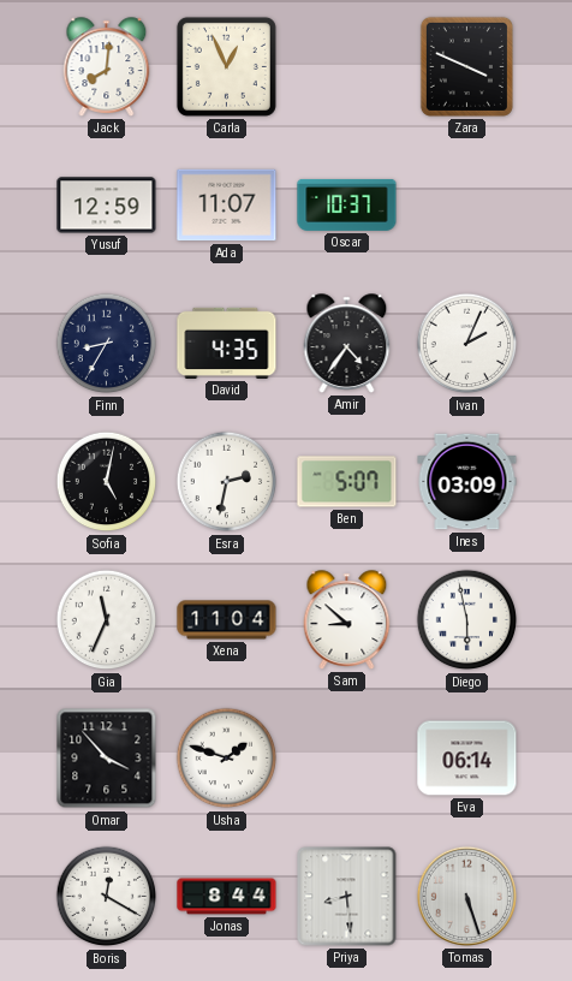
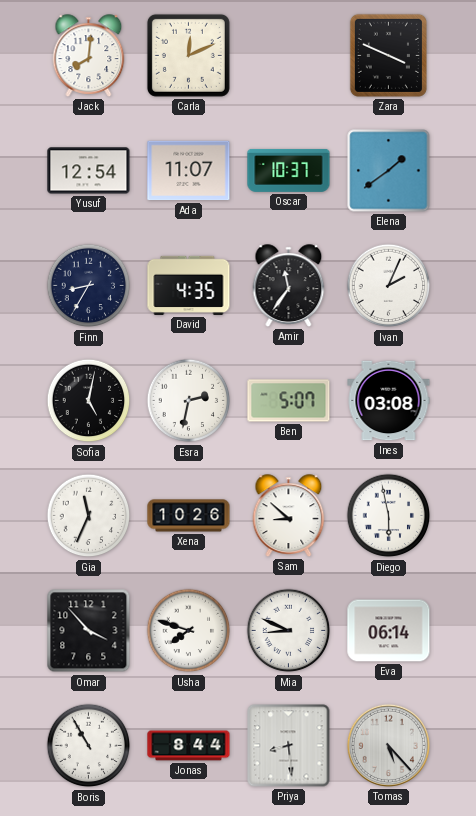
Carla: 12:56 -> 12:11
Yusuf: 12:59 -> 12:54
Elena: none -> 1:39
Amir: 4:36 -> 11:36
Ines: 03:09 -> 03:08
Xena: 11:04 -> 10:26
Usha: 1:48 -> 7:48
Mia: none -> 8:49
Boris: 12:20 -> 10:55
Tomas: 5:27 -> 5:23
